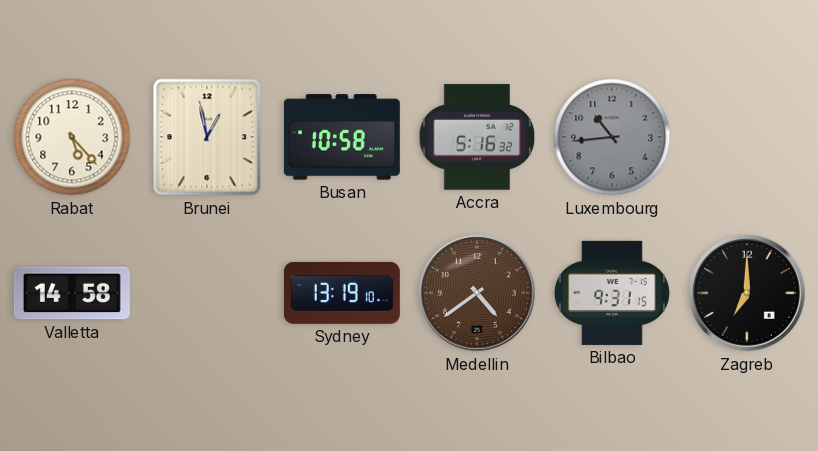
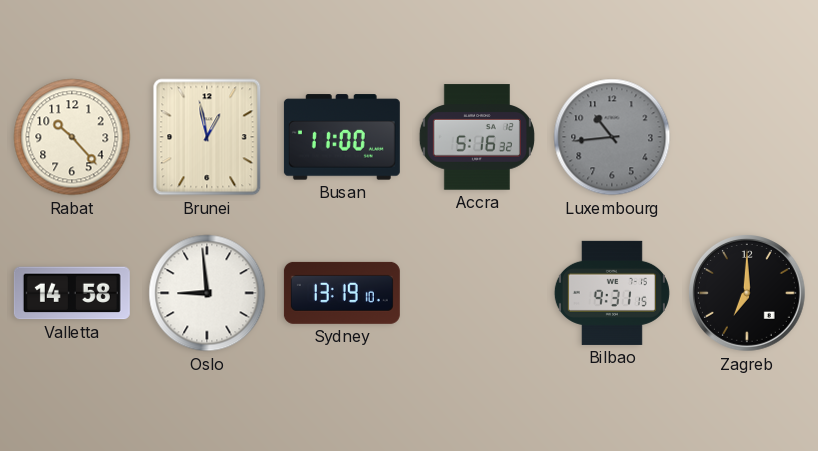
Rabat: 5:23 -> 10:23
Busan: 10:58 -> 11:00
Oslo: none -> 8:59
Medellin: 4:39 -> none
